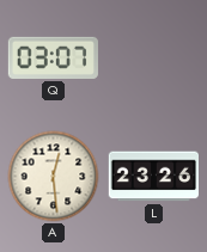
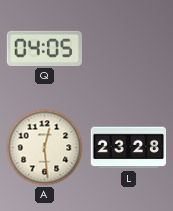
Q: 03:07 -> 04:05
L: 23:26 -> 23:28
